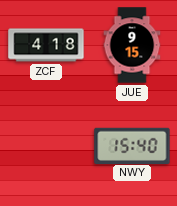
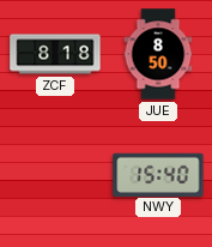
ZCF: 4:18 -> 8:18
JUE: 9:15 -> 8:50
